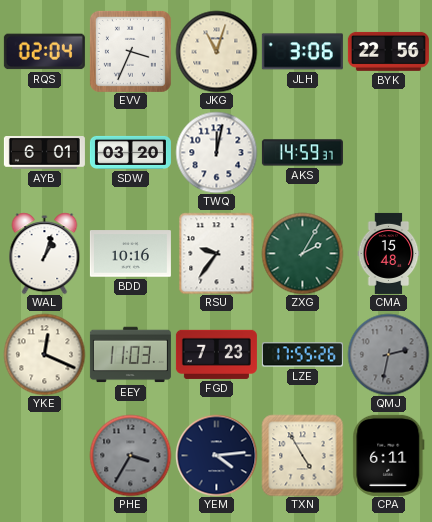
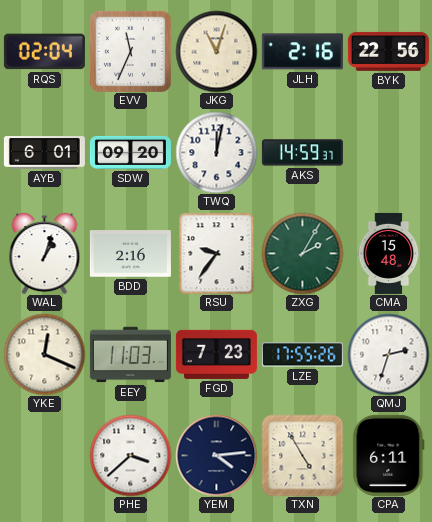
EVV: 3:34 -> 11:34
JLH: 3:06 -> 2:16
SDW: 03:20 -> 09:20
BDD: 10:16 -> 2:16
QMJ: 2:32 -> 2:33
QMJ dial: grey -> white
PHE: 3:35 -> 3:38
PHE dial: grey -> white
